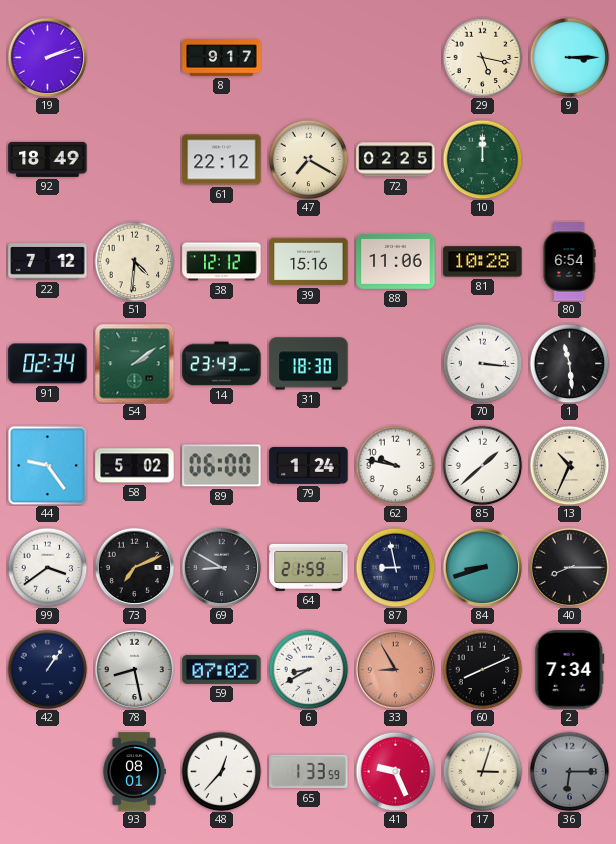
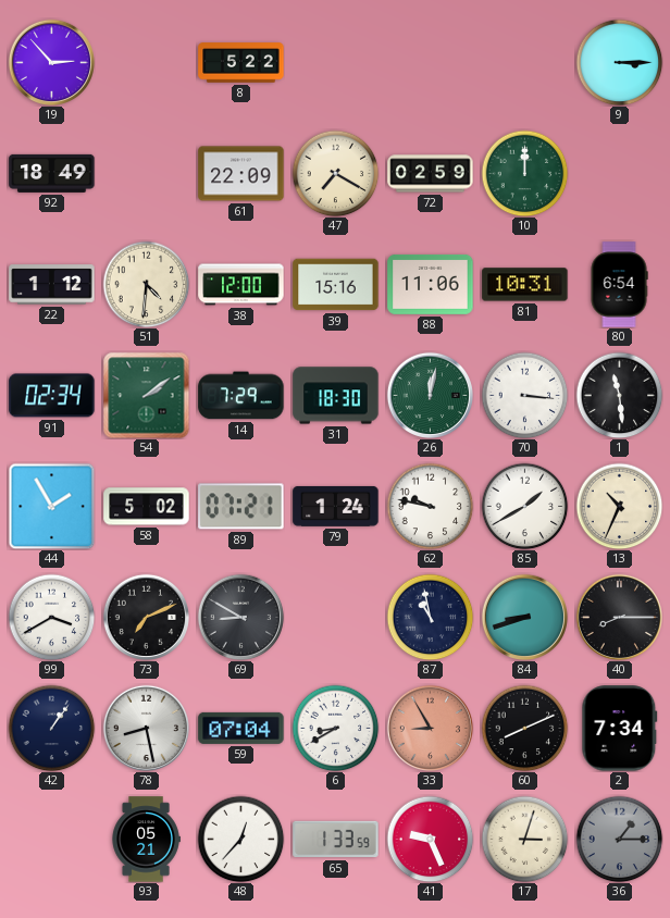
19: 2:12 -> 2:53
8: 9:17 -> 5:22
29: 5:17 -> none
61: 22:12 -> 22:09
72: 02:25 -> 02:59
22: 7:12 -> 1:12
38: 12:12 -> 12:00
81: 10:28 -> 10:31
14: 23:43 -> 7:29
26: none -> 12:02
44: 9:24 -> 1:55
89: 06:00 -> 07:21
85: 1:38 -> 1:40
99: 3:39 -> 3:40
64: 21:59 -> none
87: 8:58 -> 10:58
59: 07:02 -> 07:04
93: 08:01 -> 05:21
36: 6:15 -> 1:15
